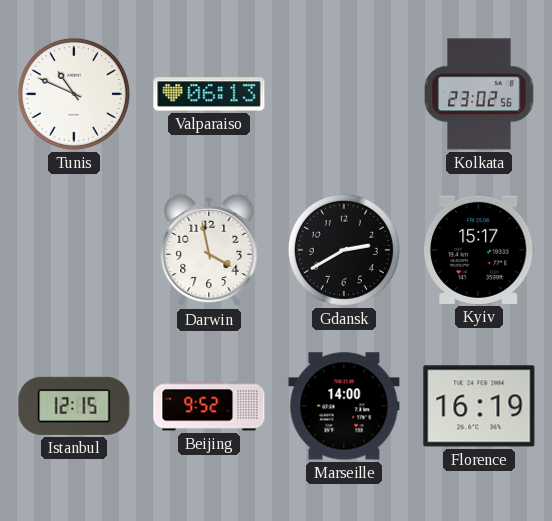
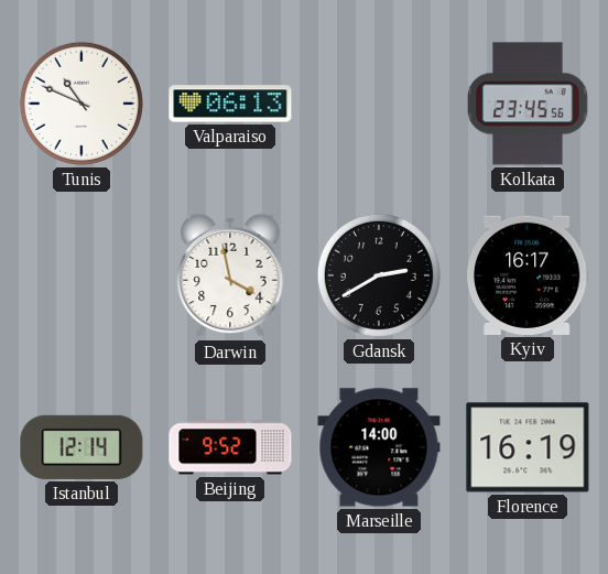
Kolkata: 23:02 -> 23:45
Kyiv: 15:17 -> 16:17
Istanbul: 12:15 -> 12:14
